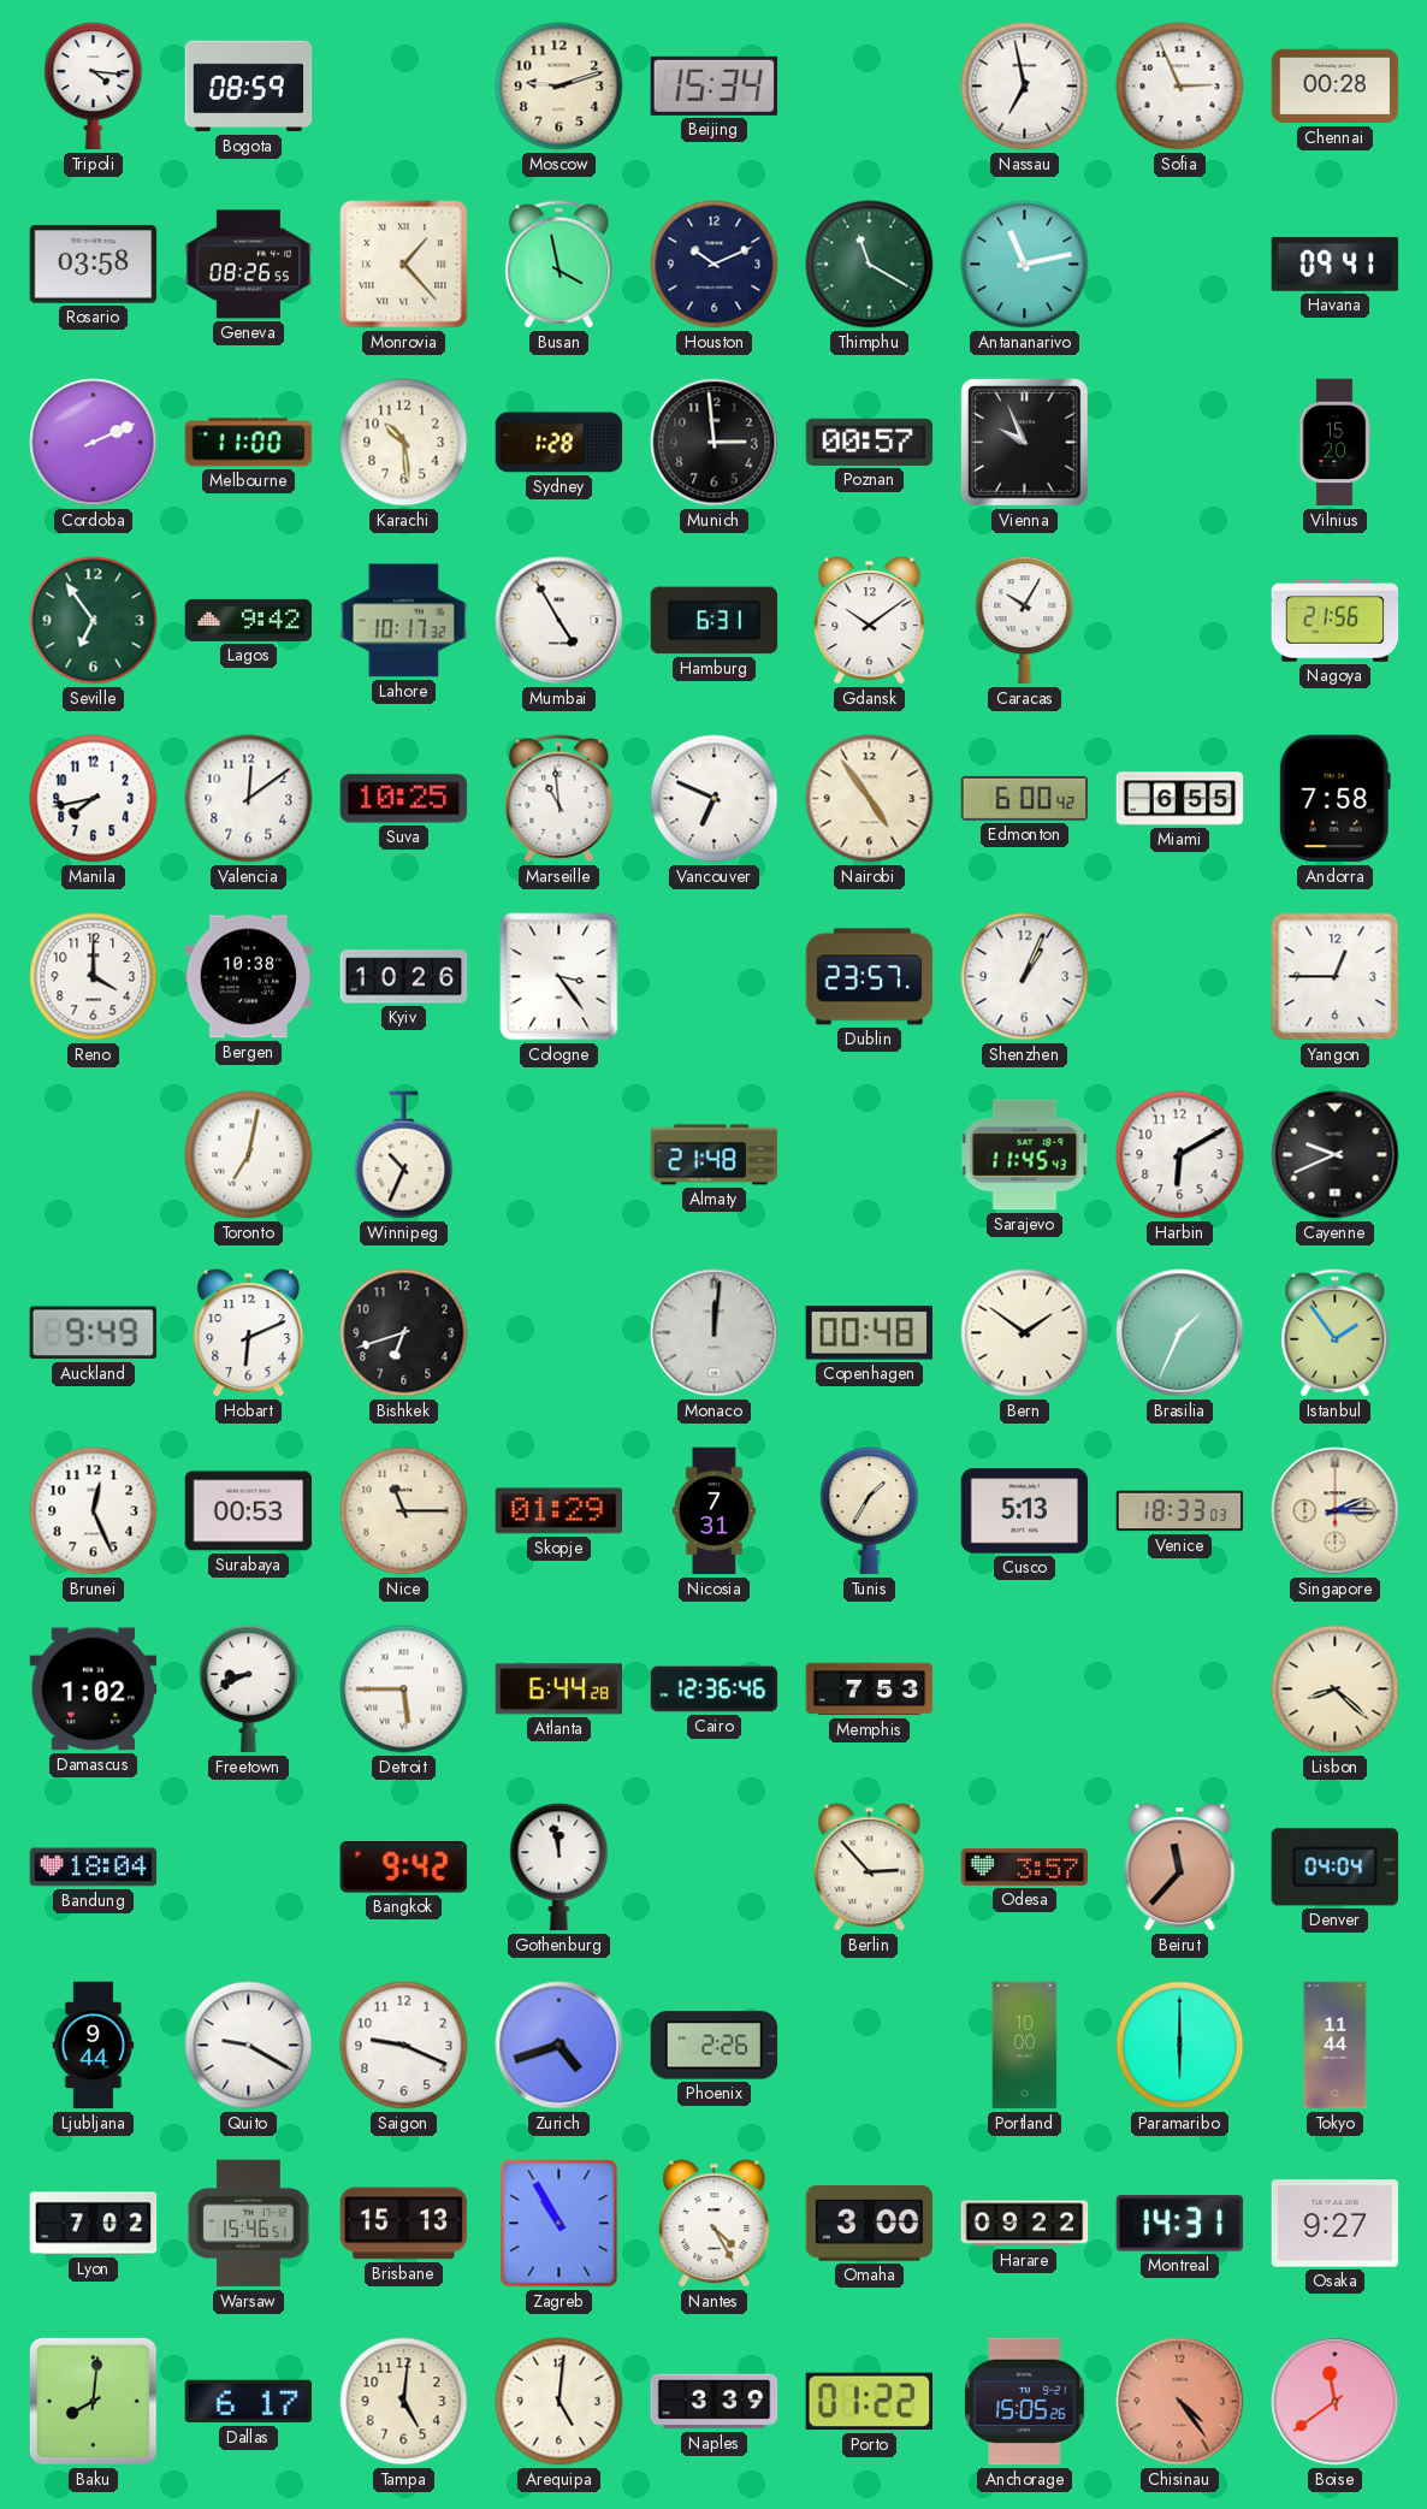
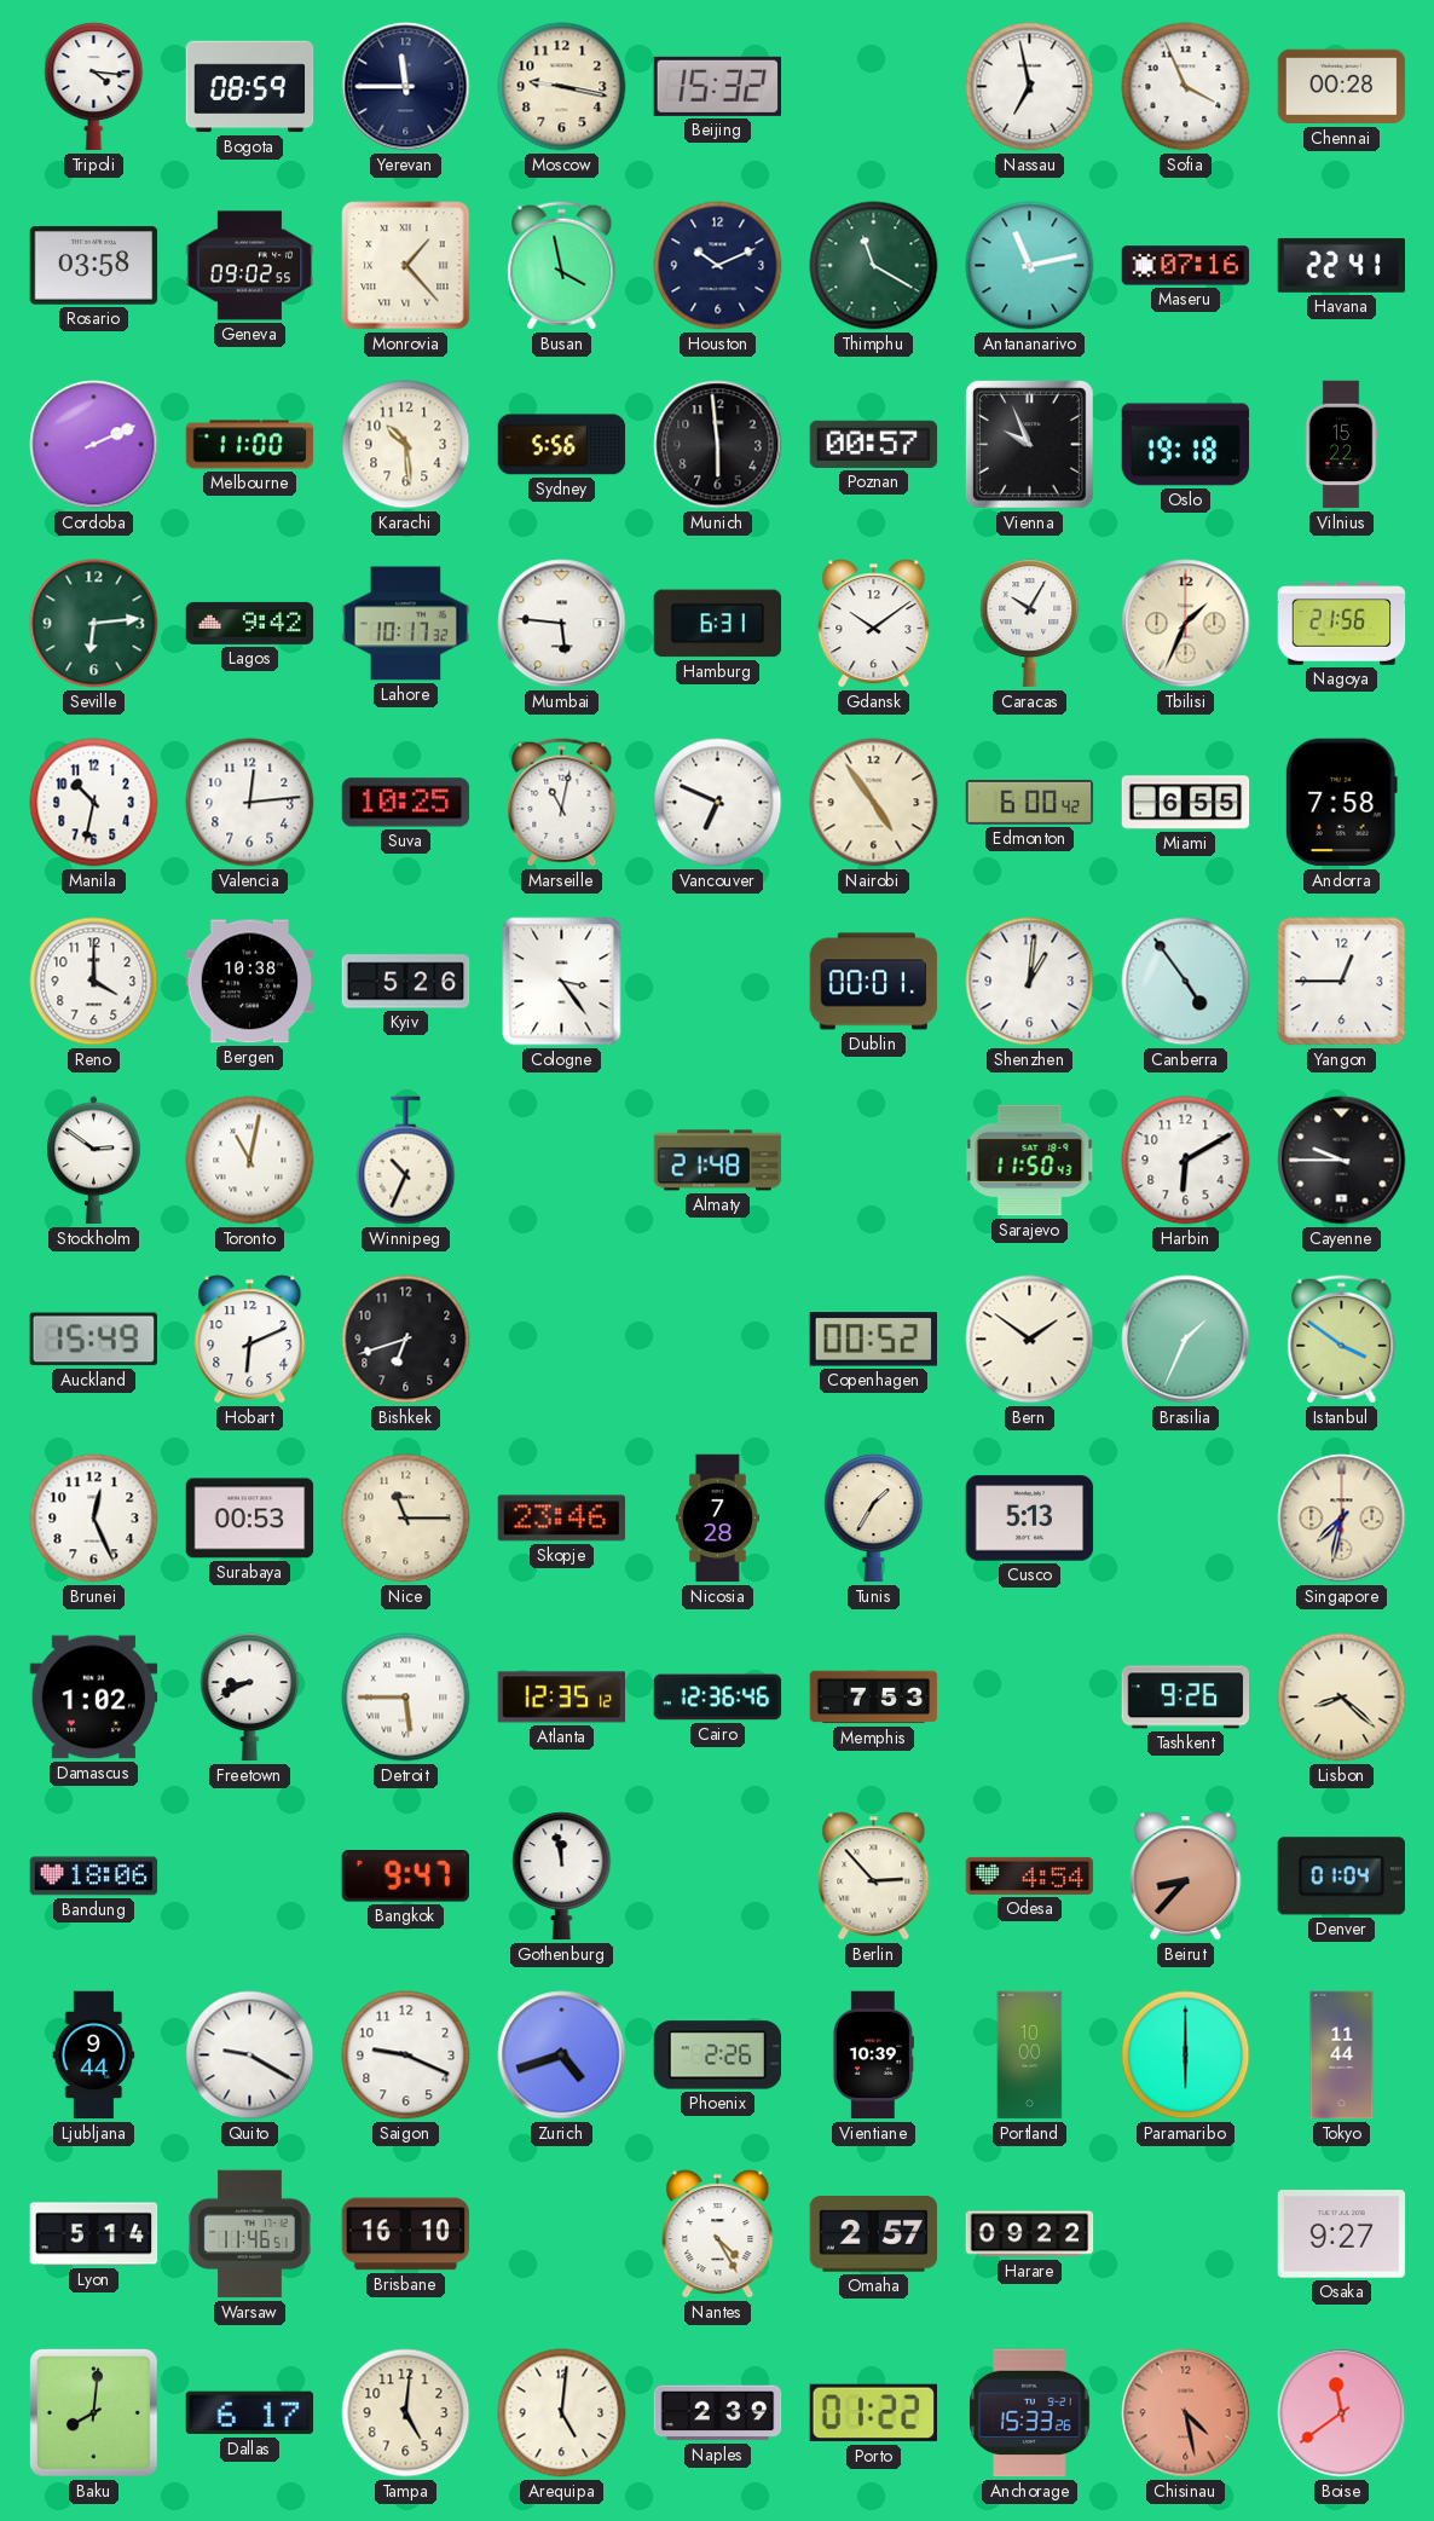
Yerevan: none -> 11:45
Moscow: 9:12 -> 9:17
Beijing: 15:34 -> 15:32
Sofia: 2:56 -> 3:56
Geneva: 08:26 -> 09:02
Maseru: none -> 07:16
Havana: 09:41 -> 22:41
Sydney: 1:28 -> 5:56
Munich: 2:59 -> 5:59
Oslo: none -> 19:18
Vilnius: 15:20 -> 15:22
Seville: 6:54 -> 6:14
Mumbai: 4:55 -> 5:46
Tbilisi: none -> 1:34
Manila: 7:43 -> 10:32
Valencia: 12:09 -> 12:14
Marseille: 10:59 -> 11:02
Kyiv: 10:26 -> 5:26
Dublin: 23:57 -> 00:01
Shenzhen: 1:04 -> 1:01
Canberra: none -> 4:54
Stockholm: none -> 2:51
Toronto: 7:02 -> 11:02
Sarajevo: 11:45 -> 11:50
Cayenne: 9:41 -> 9:45
Auckland: 9:49 -> 15:49
Monaco: 12:01 -> none
Copenhagen: 00:48 -> 00:52
Istanbul: 1:54 -> 3:51
Skopje: 01:29 -> 23:46
Nicosia: 7:31 -> 7:28
Venice: 18:33 -> none
Singapore: 2:15 -> 7:32
Atlanta: 6:44 -> 12:35
Tashkent: none -> 9:26
Bandung: 18:04 -> 18:06
Bangkok: 9:42 -> 9:47
Odesa: 3:57 -> 4:54
Beirut: 11:37 -> 8:37
Denver: 04:04 -> 01:04
Vientiane: none -> 10:39
Lyon: 7:02 -> 5:14
Warsaw: 15:46 -> 11:46
Brisbane: 15:13 -> 16:10
Zagreb: 10:55 -> none
Omaha: 3:00 -> 2:57
Montreal: 14:31 -> none
Naples: 3:39 -> 2:39
Anchorage: 15:05 -> 15:33
Chisinau: 4:24 -> 4:28
